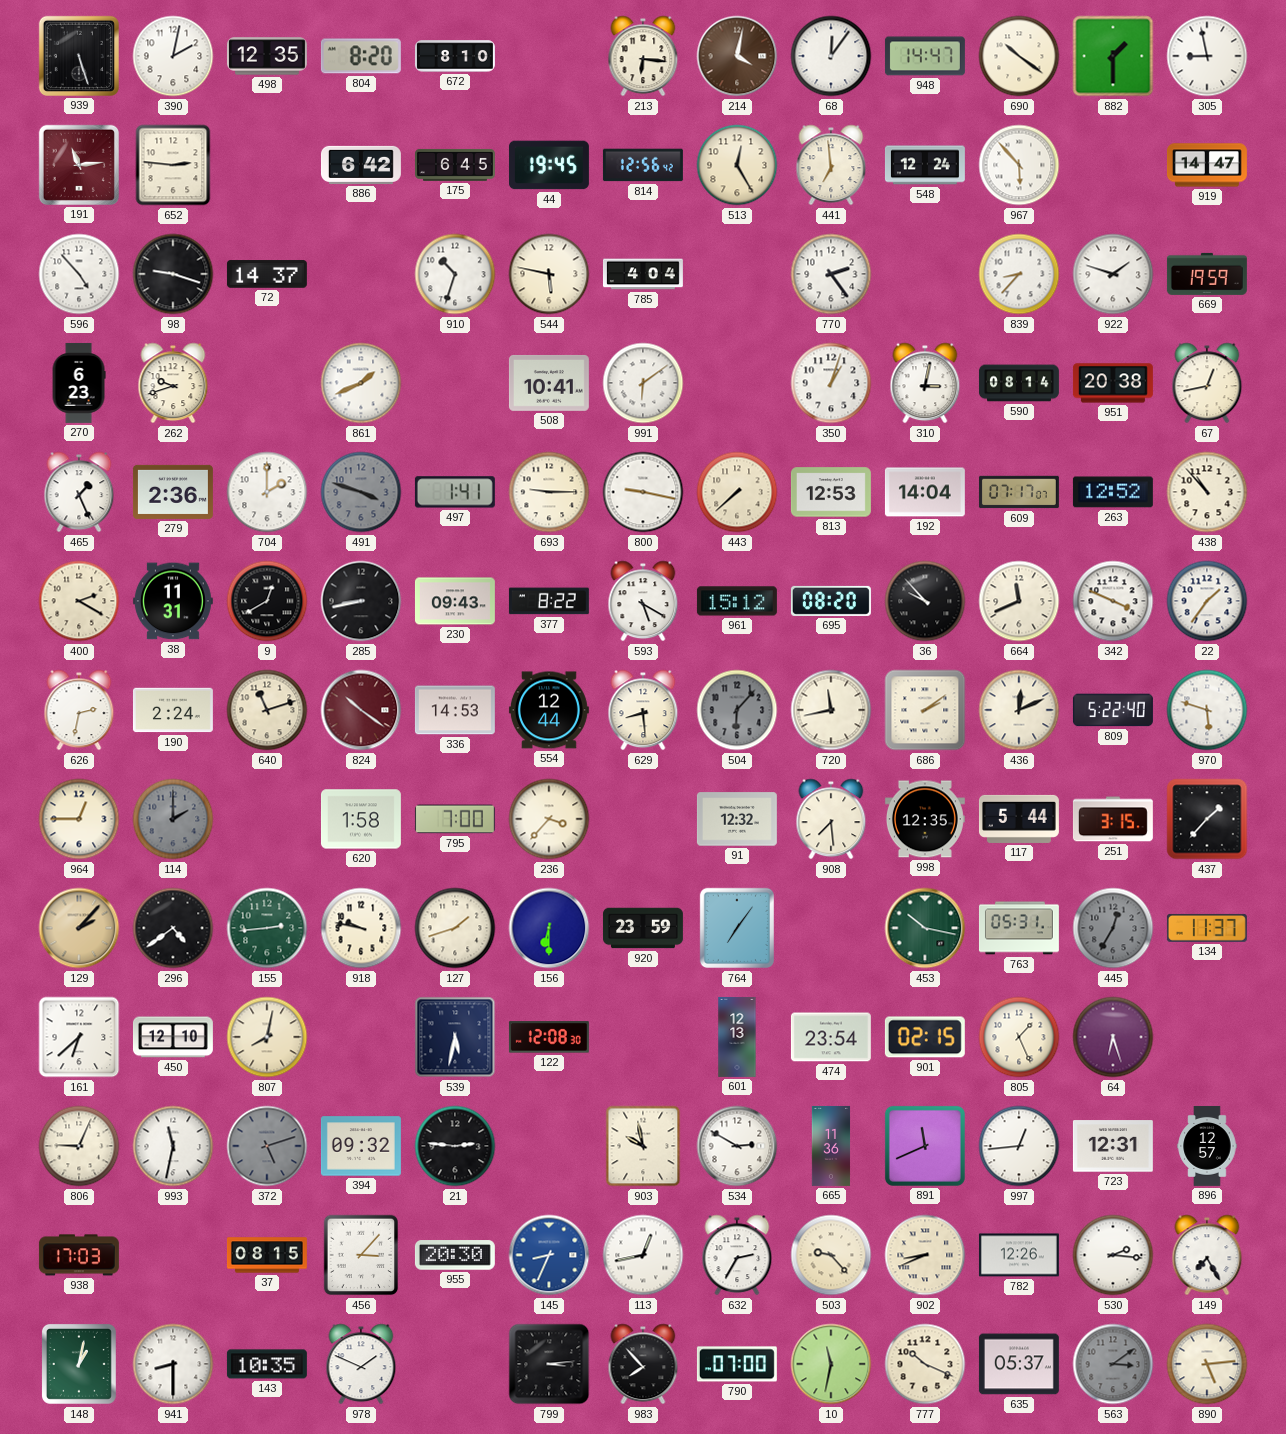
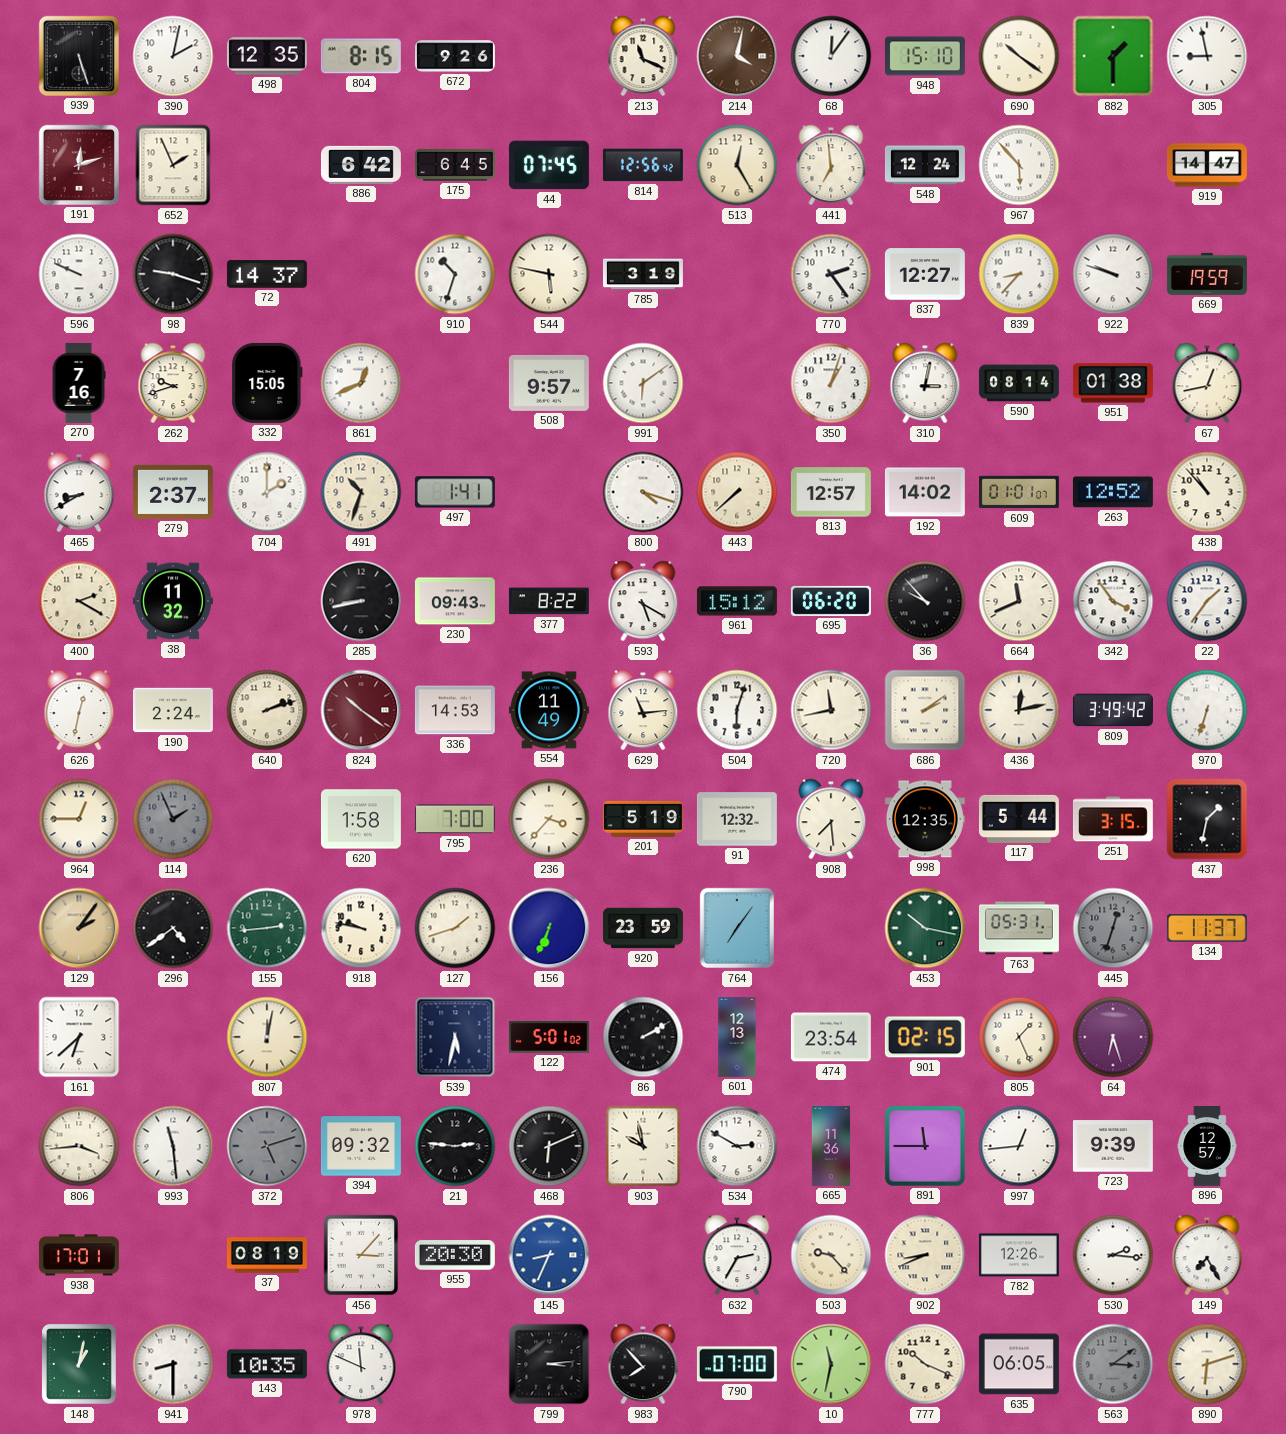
804: 8:20 -> 8:15
672: 8:10 -> 9:26
213: 6:16 -> 11:19
948: 14:47 -> 15:10
191: 11:14 -> 12:12
652: 2:46 -> 1:56
44: 19:45 -> 07:45
596: 4:53 -> 9:49
785: 4:04 -> 3:19
837: none -> 12:27
922: 1:48 -> 9:48
270: 6:23 -> 7:16
332: none -> 15:05
861: 1:41 -> 12:41
508: 10:41 -> 9:57
951: 20:38 -> 01:38
465: 1:26 -> 8:40
279: 2:36 -> 2:37
491: 3:48 -> 10:33
491 dial: grey -> cream
693: 9:15 -> none
800: 9:17 -> 4:18
813: 12:53 -> 12:57
192: 14:04 -> 14:02
609: 07:17 -> 01:01
38: 11:31 -> 11:32
9: 12:40 -> none
695: 08:20 -> 06:20
342: 3:49 -> 3:54
626: 2:32 -> 12:32
640: 11:12 -> 2:12
554: 12:44 -> 11:49
629: 8:29 -> 11:14
504: 6:07 -> 6:03
504 dial: grey -> white
436: 12:11 -> 12:13
809: 5:22 -> 3:49
970: 5:48 -> 6:33
114: 2:00 -> 1:56
201: none -> 5:19
437: 1:37 -> 1:32
129: 2:07 -> 2:06
156: 6:30 -> 6:34
445: 12:35 -> 12:33
450: 12:10 -> none
807: 8:02 -> 12:02
122: 12:08 -> 5:01
86: none -> 2:10
806: 9:04 -> 3:44
993: 11:32 -> 11:29
468: none -> 6:11
891: 11:41 -> 11:45
723: 12:31 -> 9:39
938: 17:03 -> 17:01
37: 08:15 -> 08:19
113: 12:43 -> none
978: 1:49 -> 11:49
635: 05:37 -> 06:05
890: 5:14 -> 6:12
